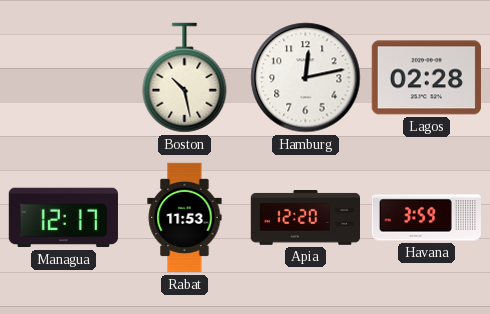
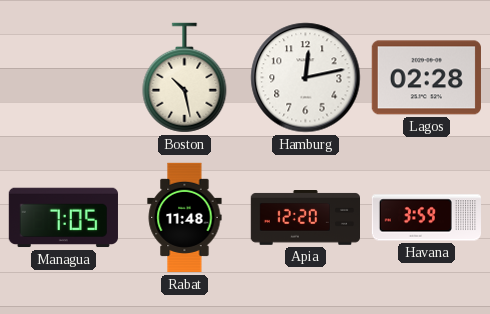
Managua: 12:17 -> 7:05
Rabat: 11:53 -> 11:48
